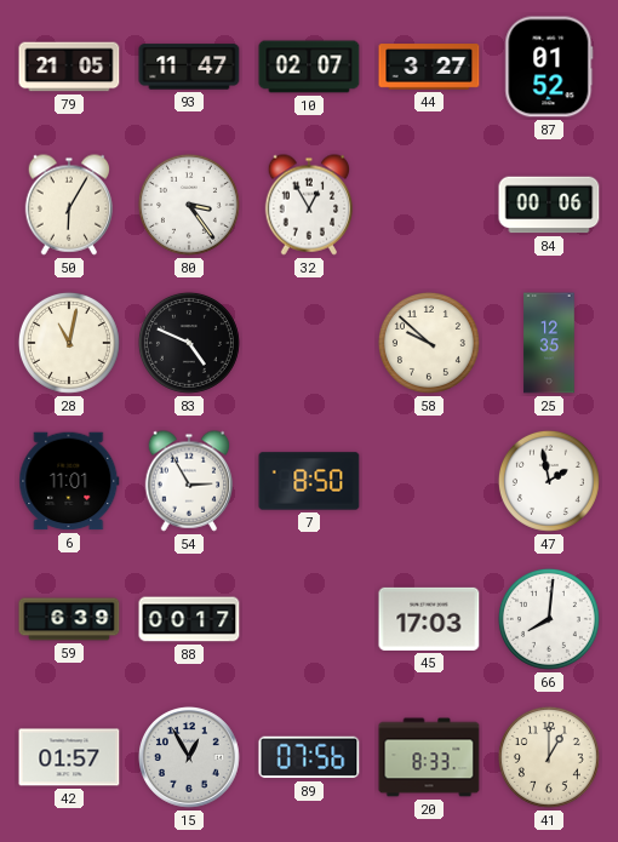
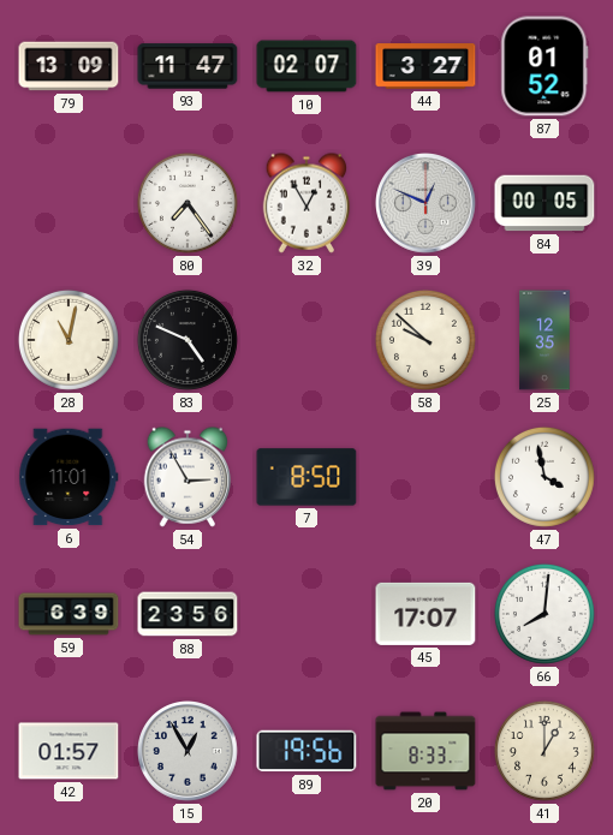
79: 21:05 -> 13:09
50: 6:05 -> none
80: 3:24 -> 7:24
39: none -> 12:49
84: 00:06 -> 00:05
47: 1:58 -> 3:58
88: 00:17 -> 23:56
45: 17:03 -> 17:07
89: 07:56 -> 19:56
